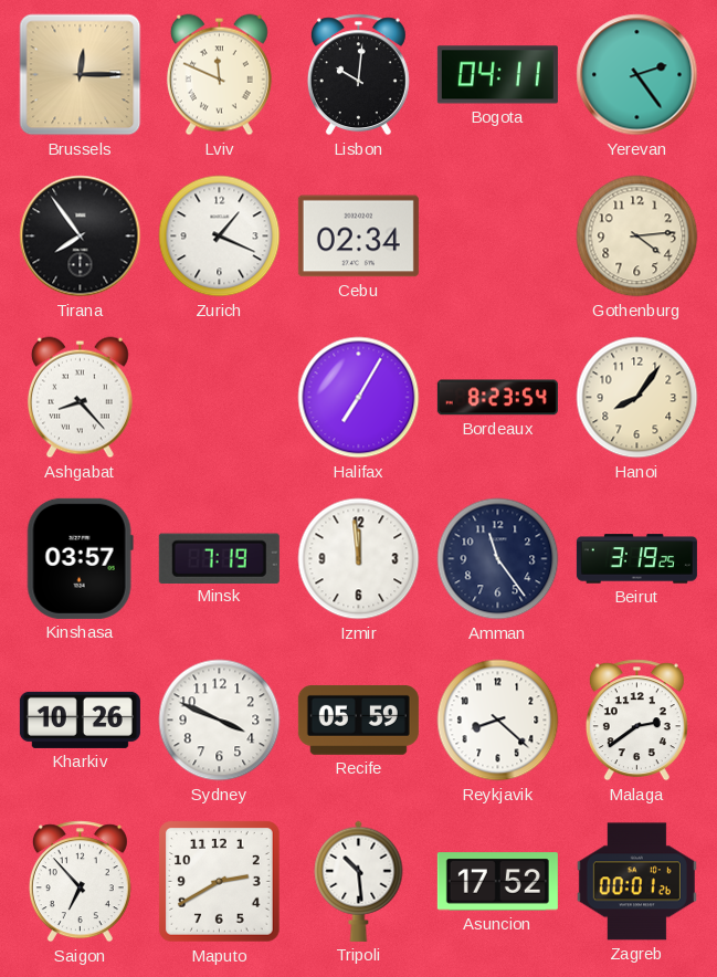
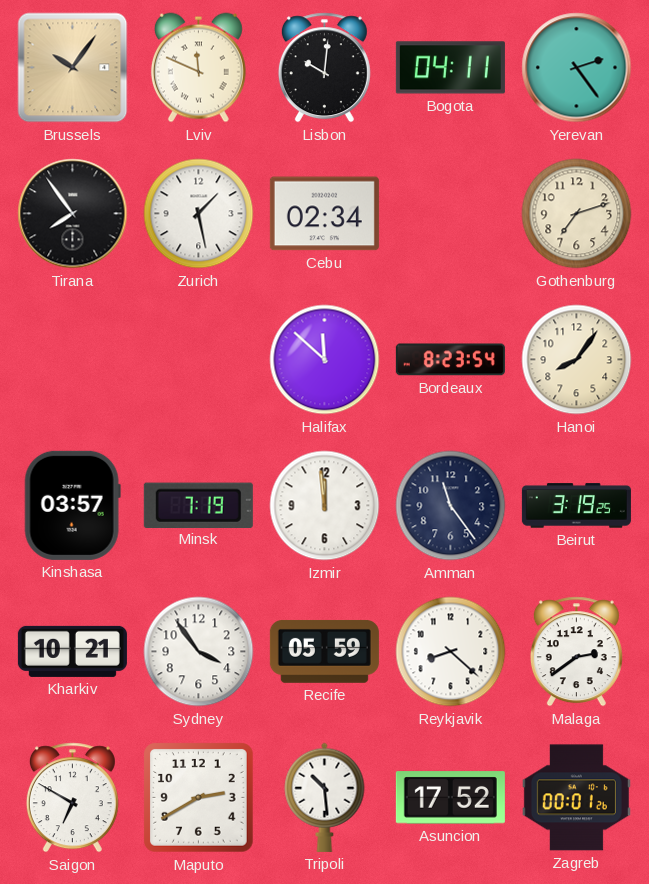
Brussels: 12:15 -> 10:06
Zurich: 1:19 -> 1:28
Gothenburg: 4:14 -> 7:12
Ashgabat: 8:23 -> none
Halifax: 7:05 -> 11:52
Kharkiv: 10:26 -> 10:21
Sydney: 3:49 -> 3:54
Saigon: 6:53 -> 6:50
